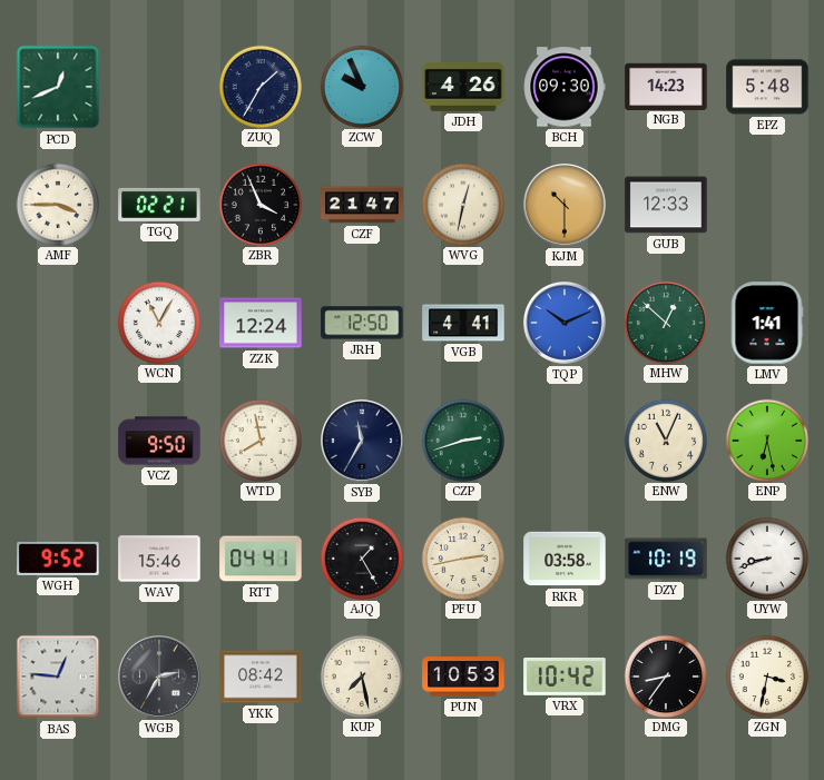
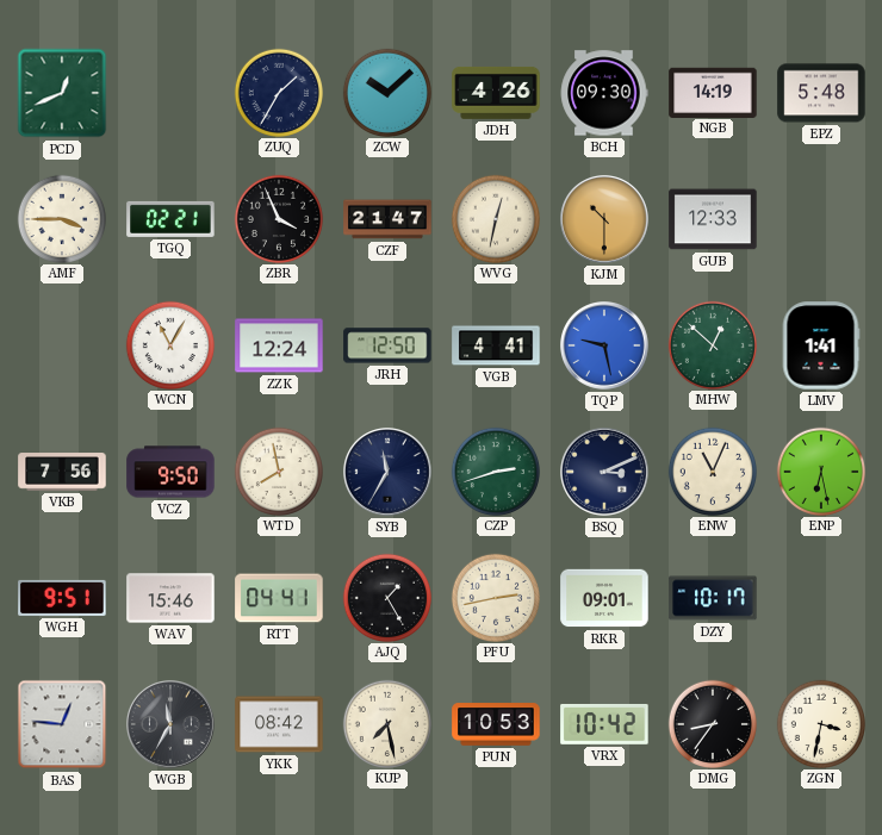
ZCW: 9:56 -> 10:08
NGB: 14:23 -> 14:19
TQP: 10:11 -> 9:28
VKB: none -> 7:56
BSQ: none -> 3:11
WGH: 9:52 -> 9:51
RKR: 03:58 -> 09:01
DZY: 10:19 -> 10:17
UYW: 8:42 -> none
WGB: 2:35 -> 11:35
